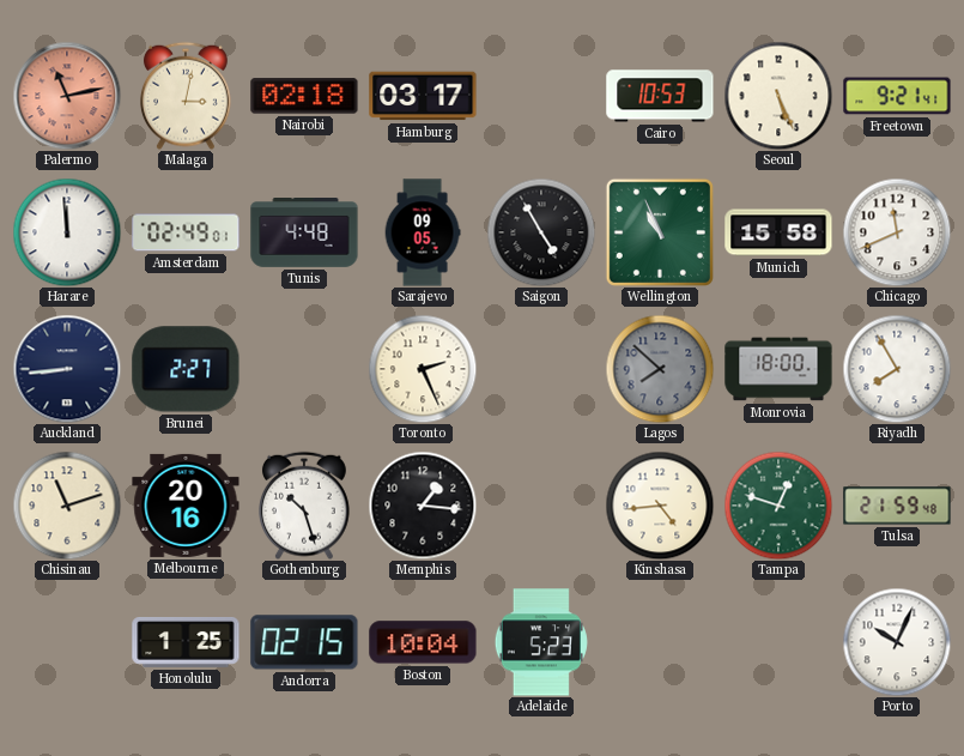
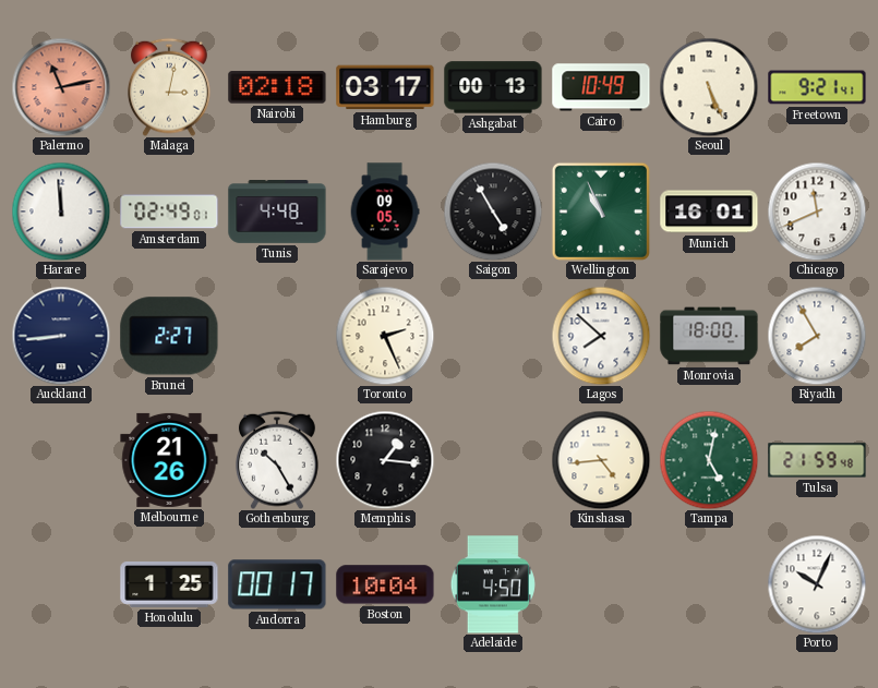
Ashgabat: none -> 00:13
Cairo: 10:53 -> 10:49
Munich: 15:58 -> 16:01
Lagos dial: grey -> white
Chisinau: 11:12 -> none
Melbourne: 20:16 -> 21:26
Gothenburg: 10:27 -> 10:25
Tampa: 12:48 -> 5:02
Andorra: 02:15 -> 00:17
Adelaide: 5:23 -> 4:50
